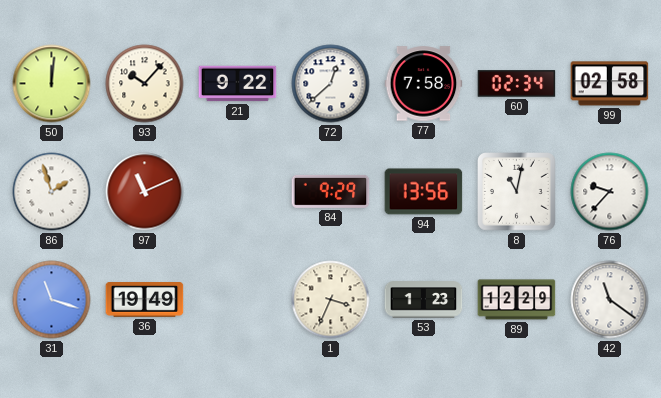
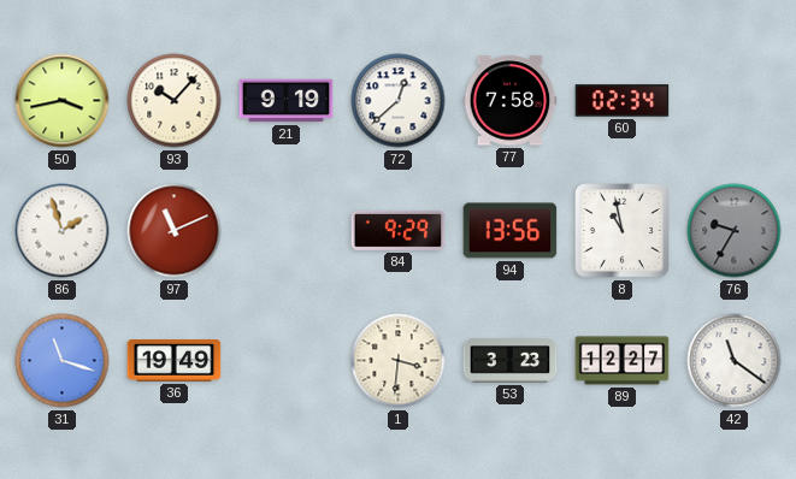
50: 12:01 -> 3:43
21: 9:22 -> 9:19
99: 02:58 -> none
8: 11:02 -> 10:58
76: 9:37 -> 9:35
76 dial: white -> grey
1: 3:34 -> 3:31
53: 1:23 -> 3:23
89: 12:29 -> 12:27
